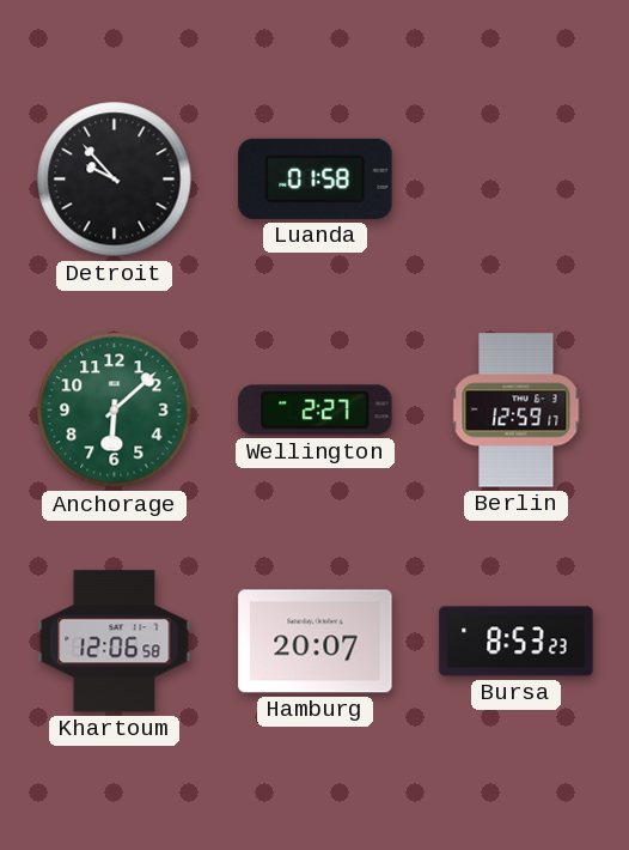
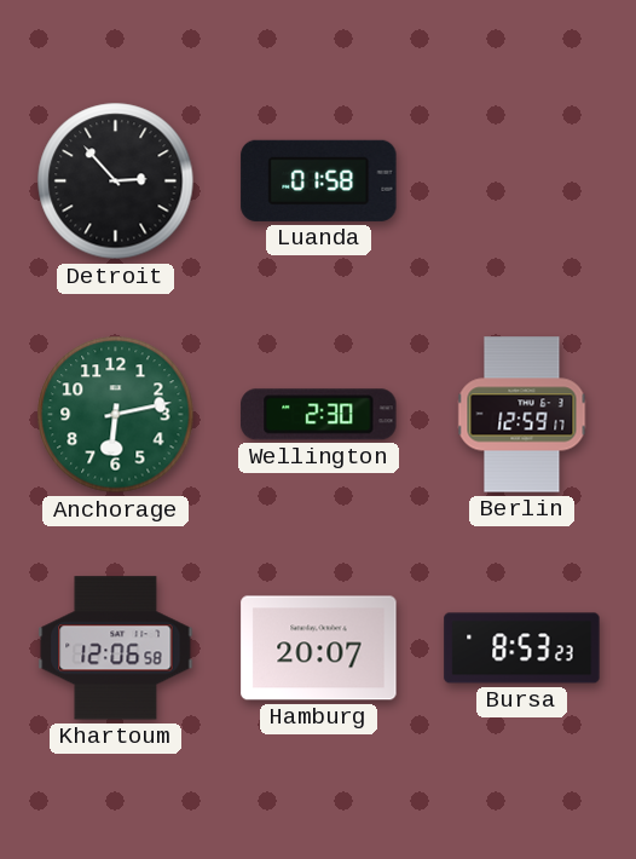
Detroit: 9:53 -> 2:53
Anchorage: 6:08 -> 6:13
Wellington: 2:27 -> 2:30
